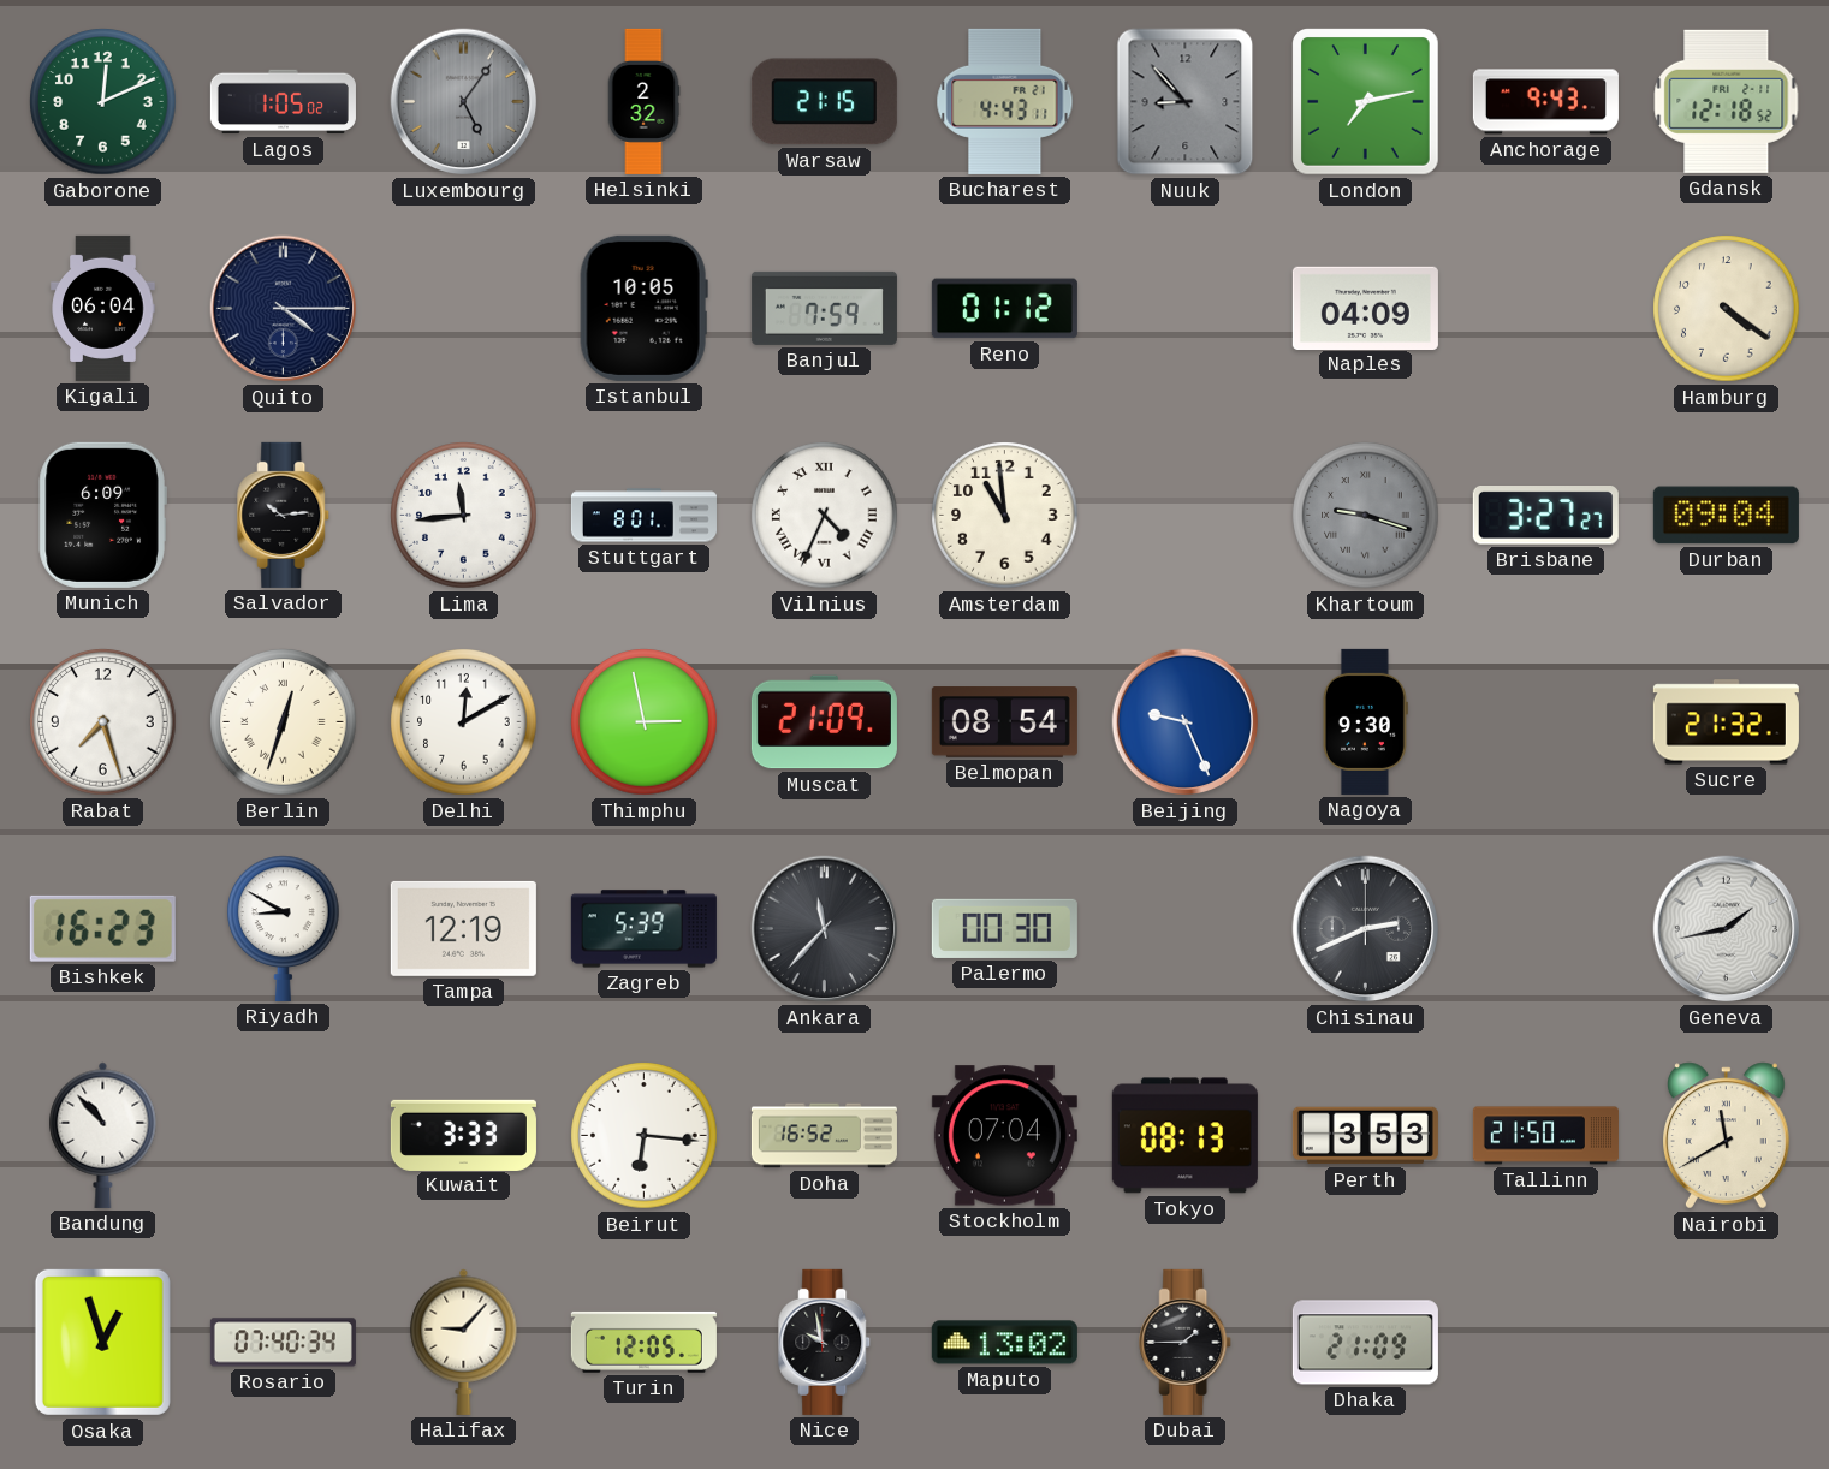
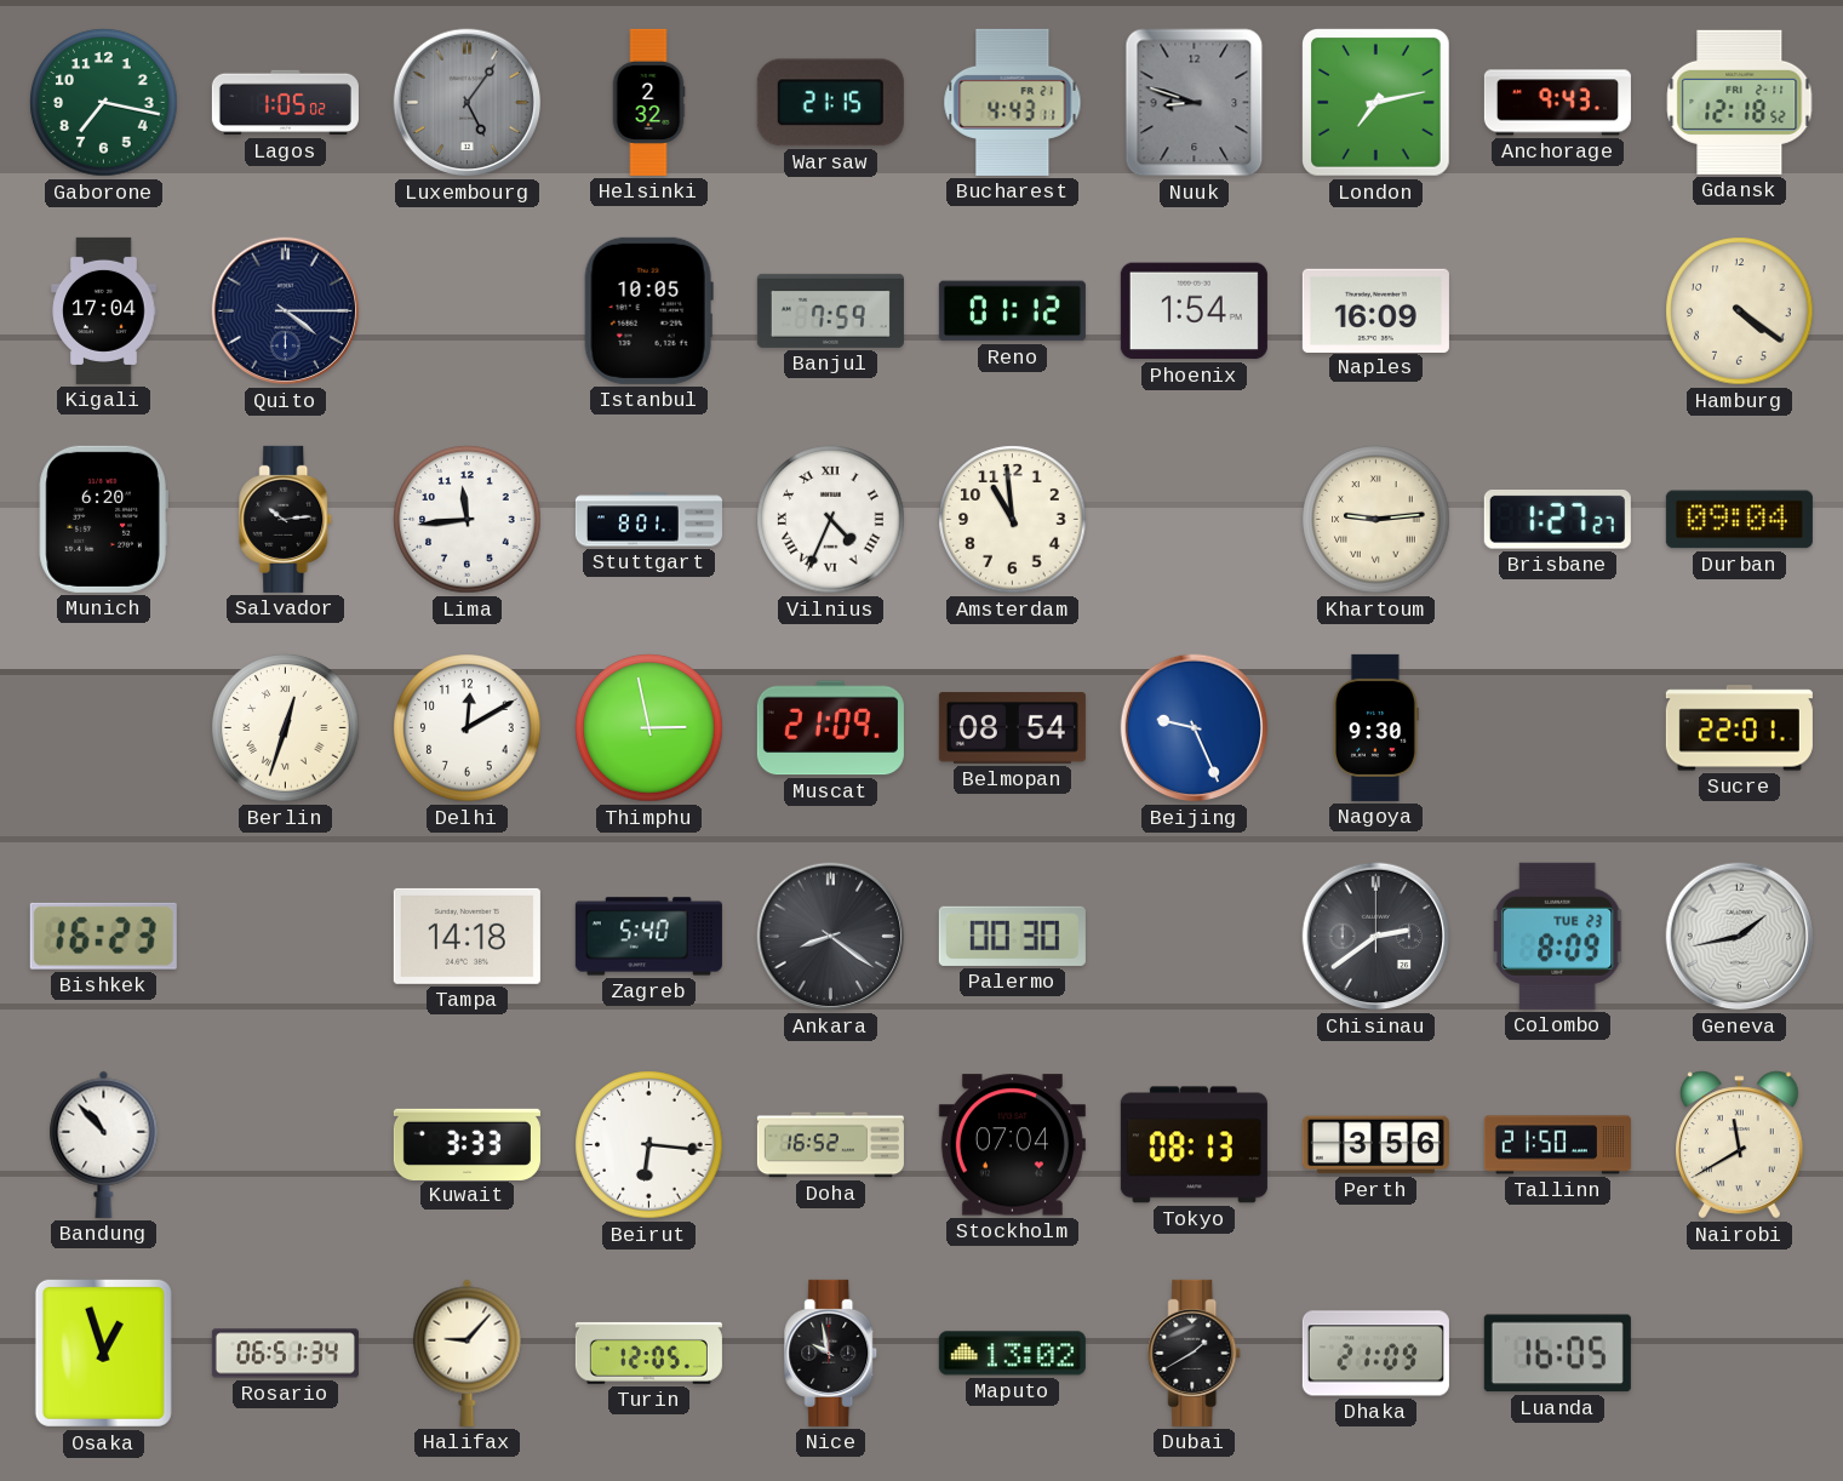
Gaborone: 12:11 -> 7:17
Nuuk: 8:53 -> 8:48
Kigali: 06:04 -> 17:04
Phoenix: none -> 1:54
Naples: 04:09 -> 16:09
Munich: 6:09 -> 6:20
Khartoum: 9:18 -> 9:14
Khartoum dial: grey -> cream
Brisbane: 3:27 -> 1:27
Rabat: 7:27 -> none
Sucre: 21:32 -> 22:01
Riyadh: 8:50 -> none
Tampa: 12:19 -> 14:18
Zagreb: 5:39 -> 5:40
Ankara: 11:37 -> 8:21
Chisinau: 2:41 -> 2:39
Colombo: none -> 8:09
Perth: 3:53 -> 3:56
Rosario: 07:40 -> 06:51
Dubai: 1:45 -> 1:40
Luanda: none -> 16:05
